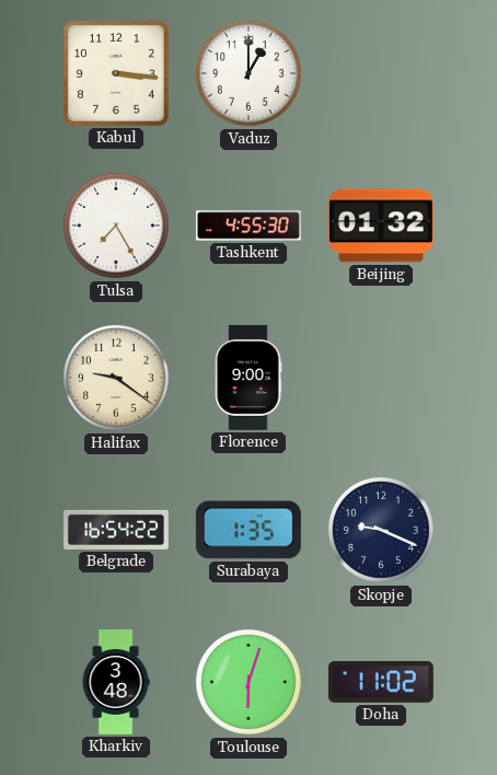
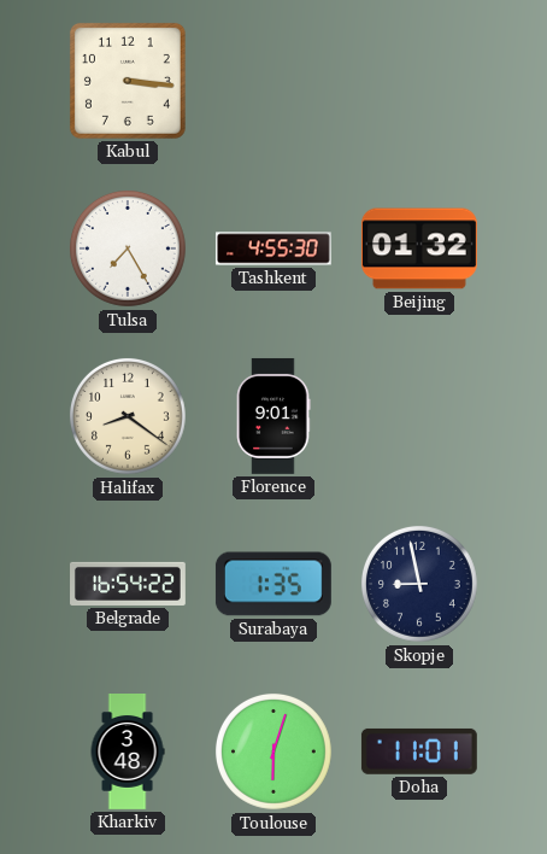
Vaduz: 1:00 -> none
Halifax: 9:21 -> 8:21
Florence: 9:00 -> 9:01
Skopje: 9:19 -> 8:58
Doha: 11:02 -> 11:01
